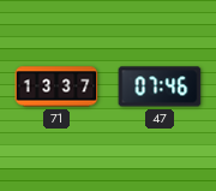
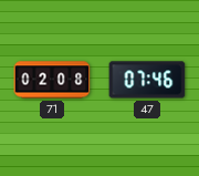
71: 13:37 -> 02:08
